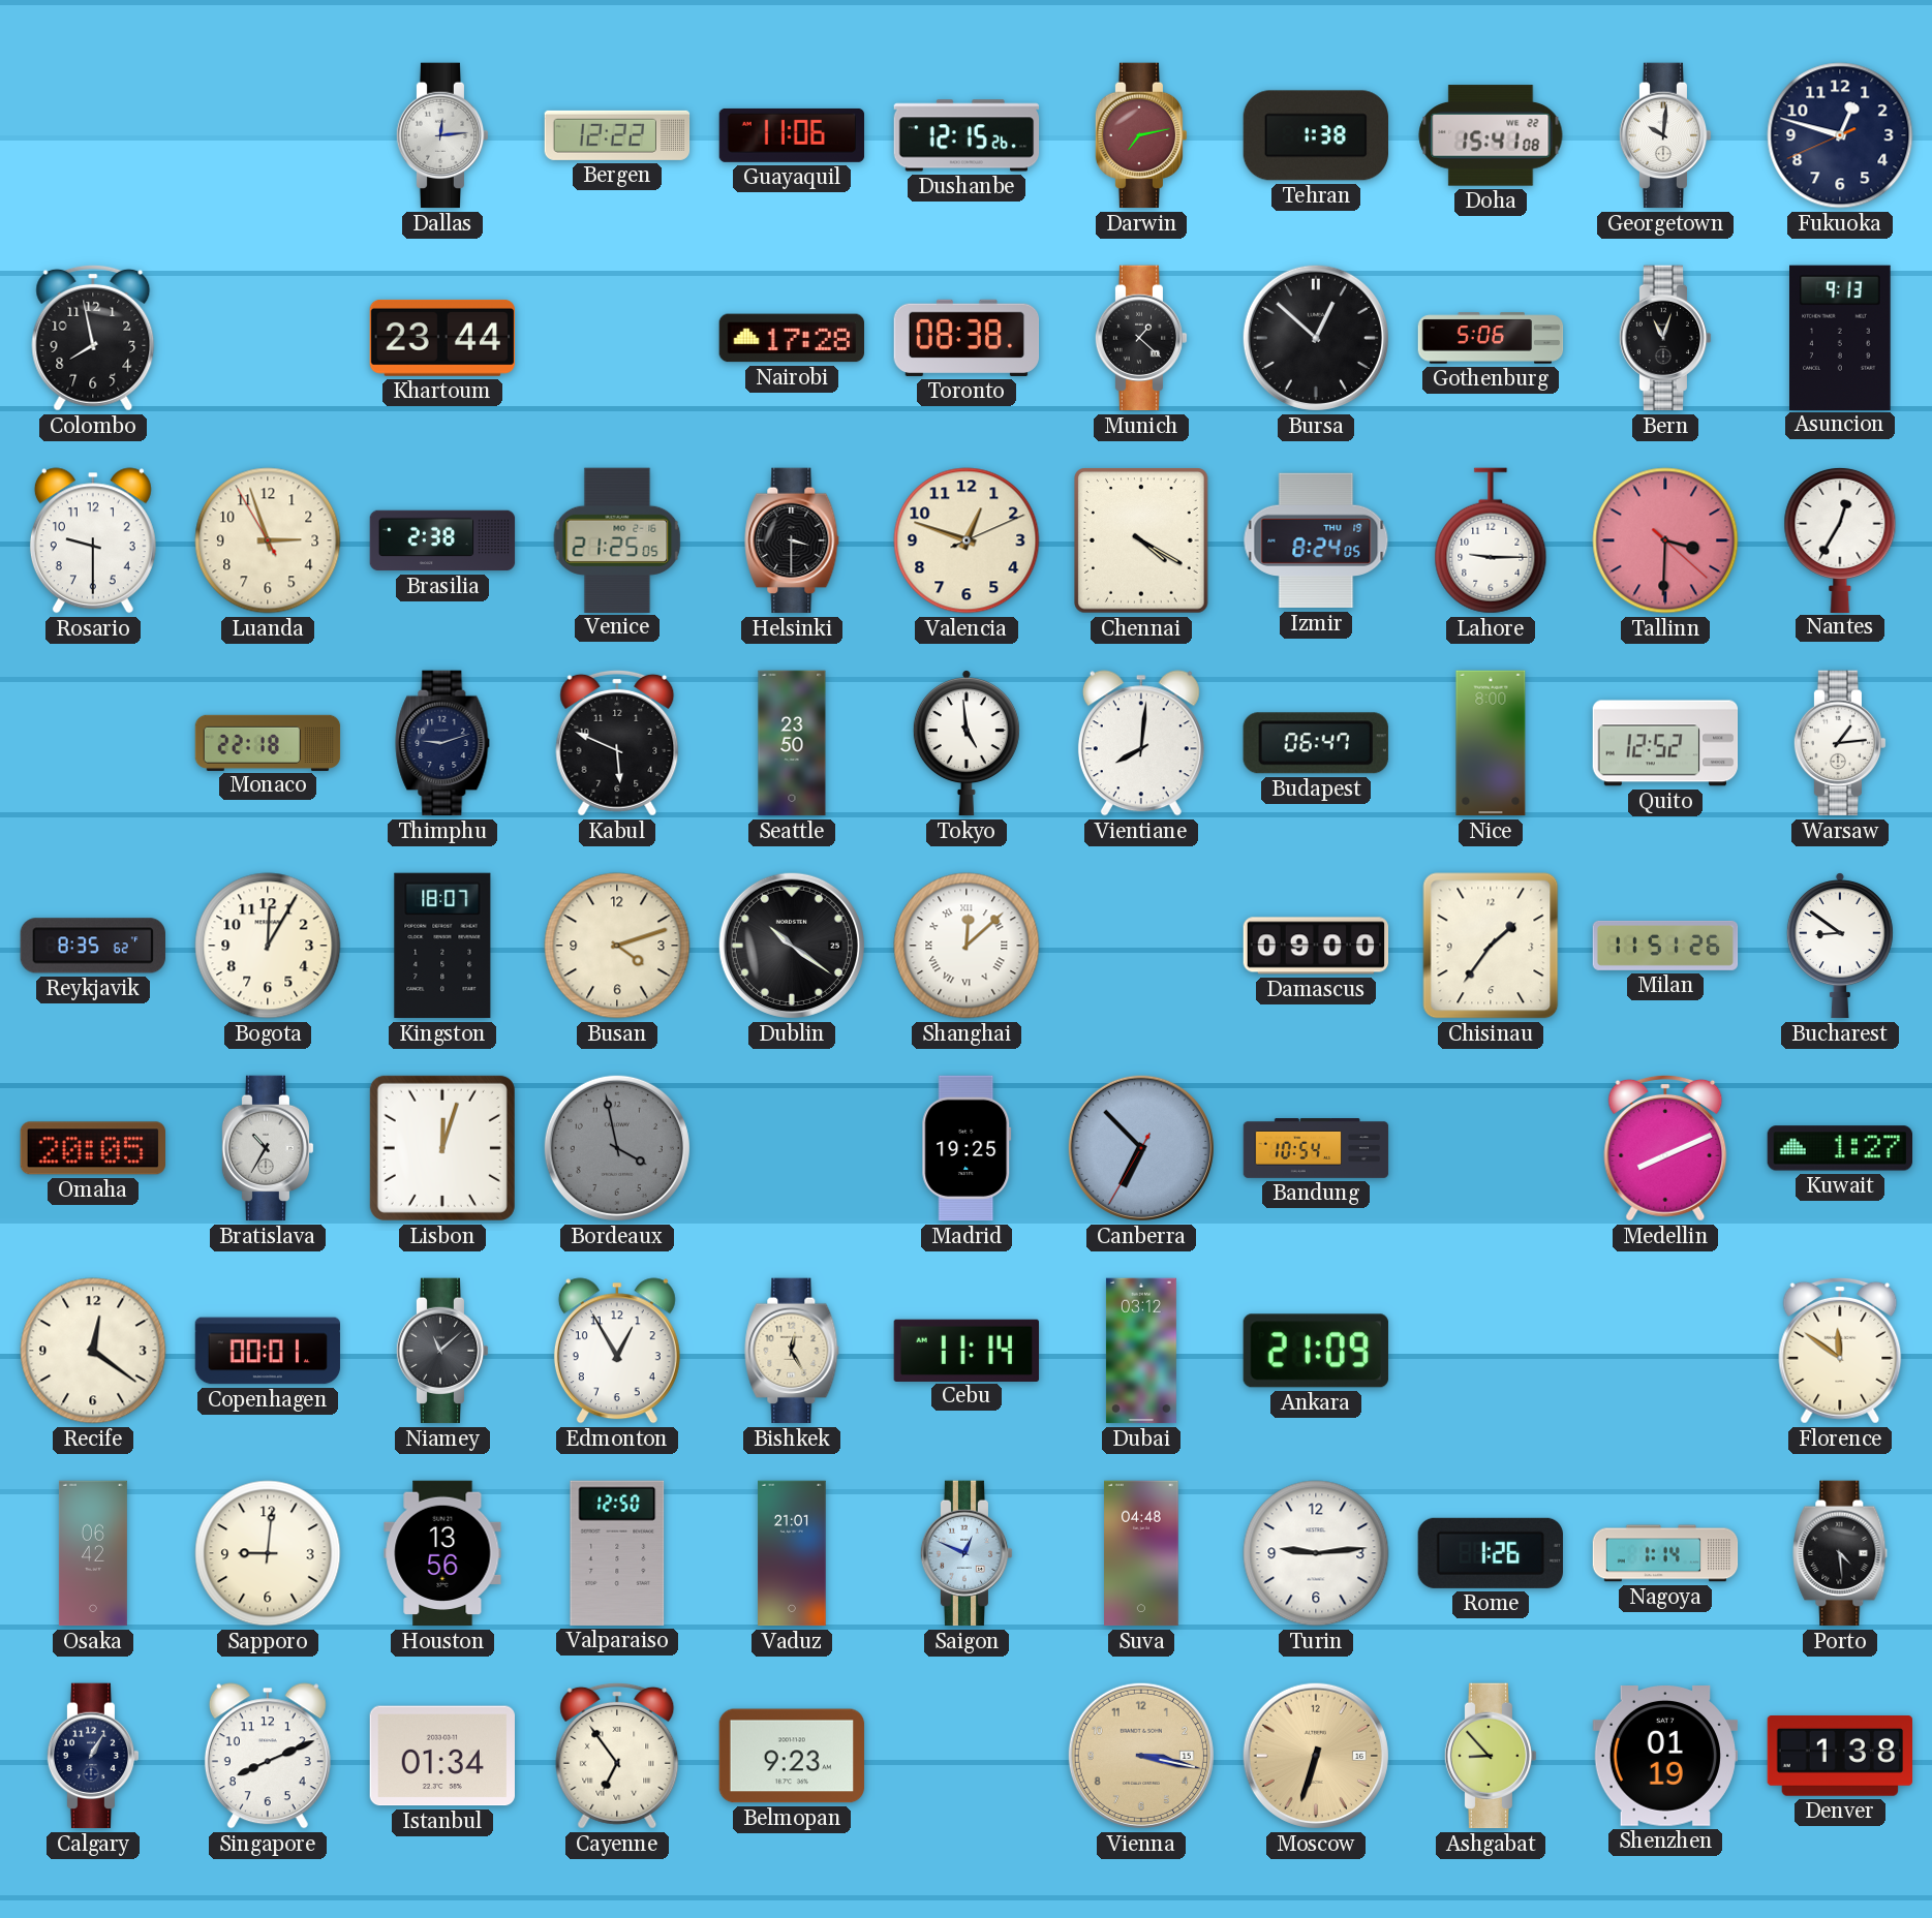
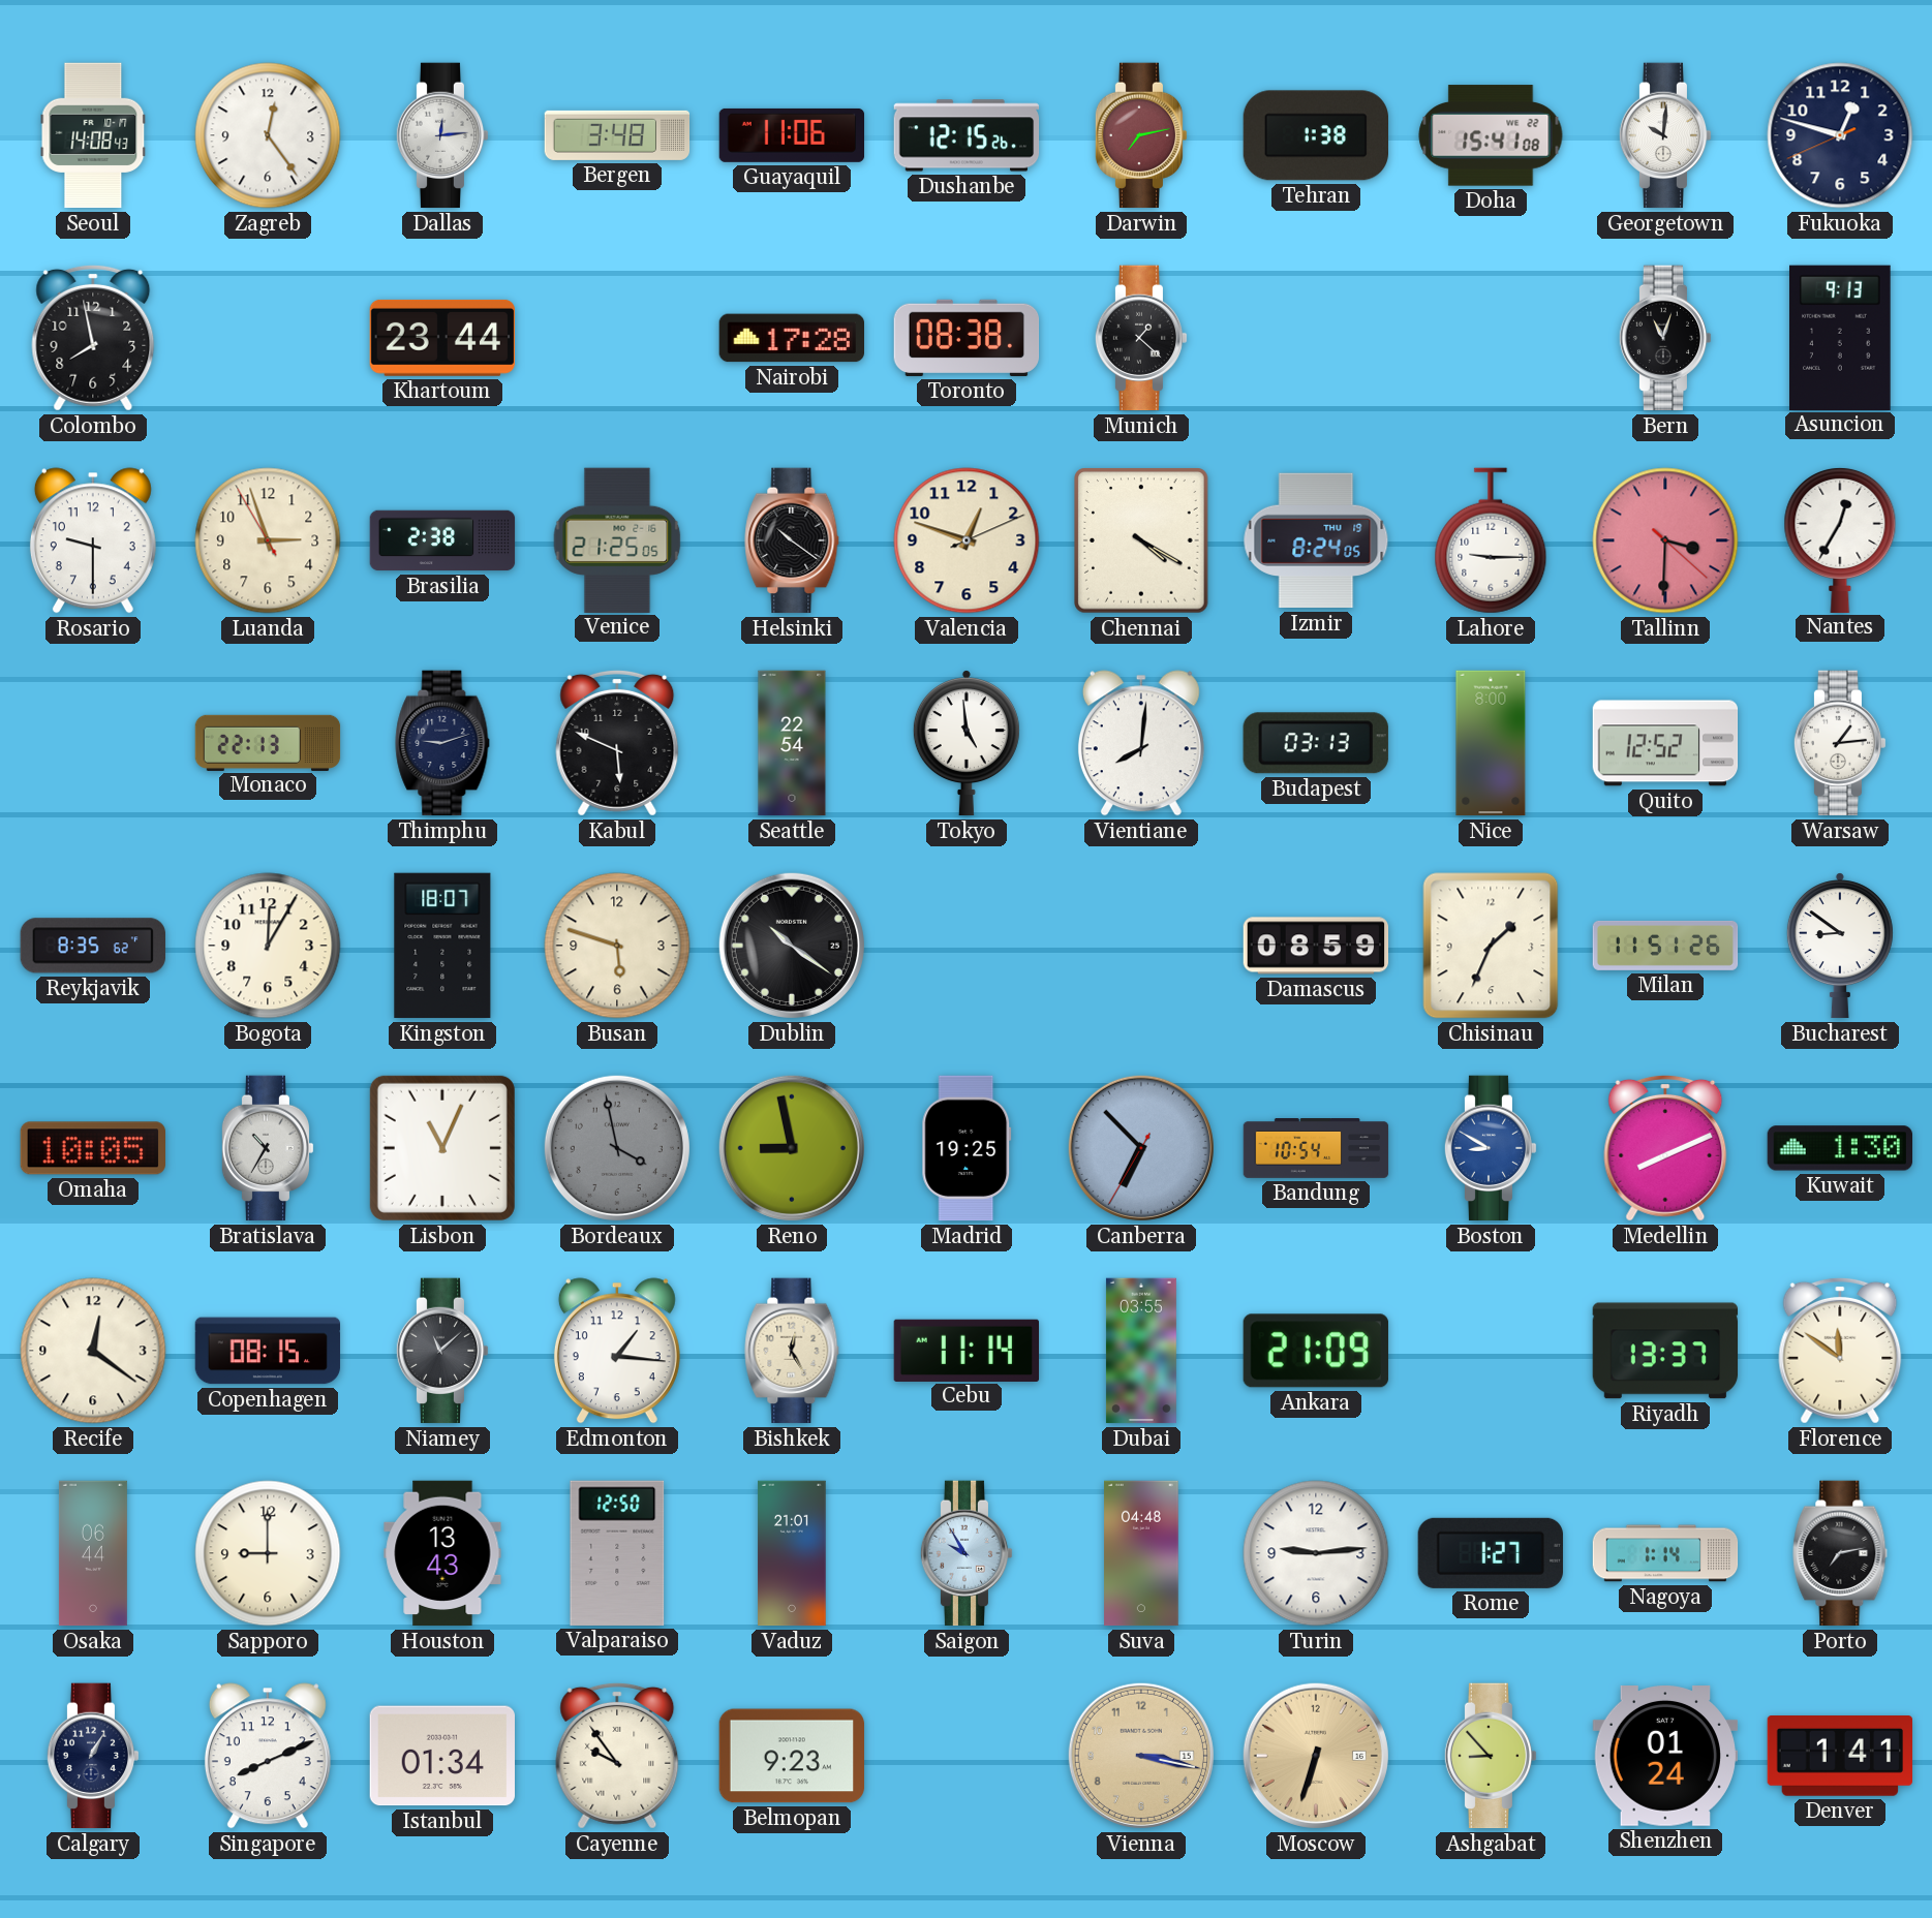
Seoul: none -> 14:08
Zagreb: none -> 12:24
Bergen: 12:22 -> 3:48
Bursa: 12:52 -> none
Gothenburg: 5:06 -> none
Helsinki: 3:30 -> 10:21
Monaco: 22:18 -> 22:13
Seattle: 23:50 -> 22:54
Budapest: 06:47 -> 03:13
Busan: 4:12 -> 5:48
Shanghai: 12:08 -> none
Damascus: 09:00 -> 08:59
Chisinau: 1:36 -> 1:34
Omaha: 20:05 -> 10:05
Lisbon: 12:03 -> 11:04
Reno: none -> 8:58
Boston: none -> 8:50
Kuwait: 1:27 -> 1:30
Copenhagen: 00:01 -> 08:15
Edmonton: 12:55 -> 1:16
Dubai: 03:12 -> 03:55
Riyadh: none -> 13:37
Osaka: 06:42 -> 06:44
Sapporo: 9:01 -> 9:00
Houston: 13:56 -> 13:43
Saigon: 12:49 -> 9:55
Rome: 1:26 -> 1:27
Porto: 4:29 -> 7:13
Cayenne: 6:54 -> 9:54
Shenzhen: 01:19 -> 01:24
Denver: 1:38 -> 1:41
